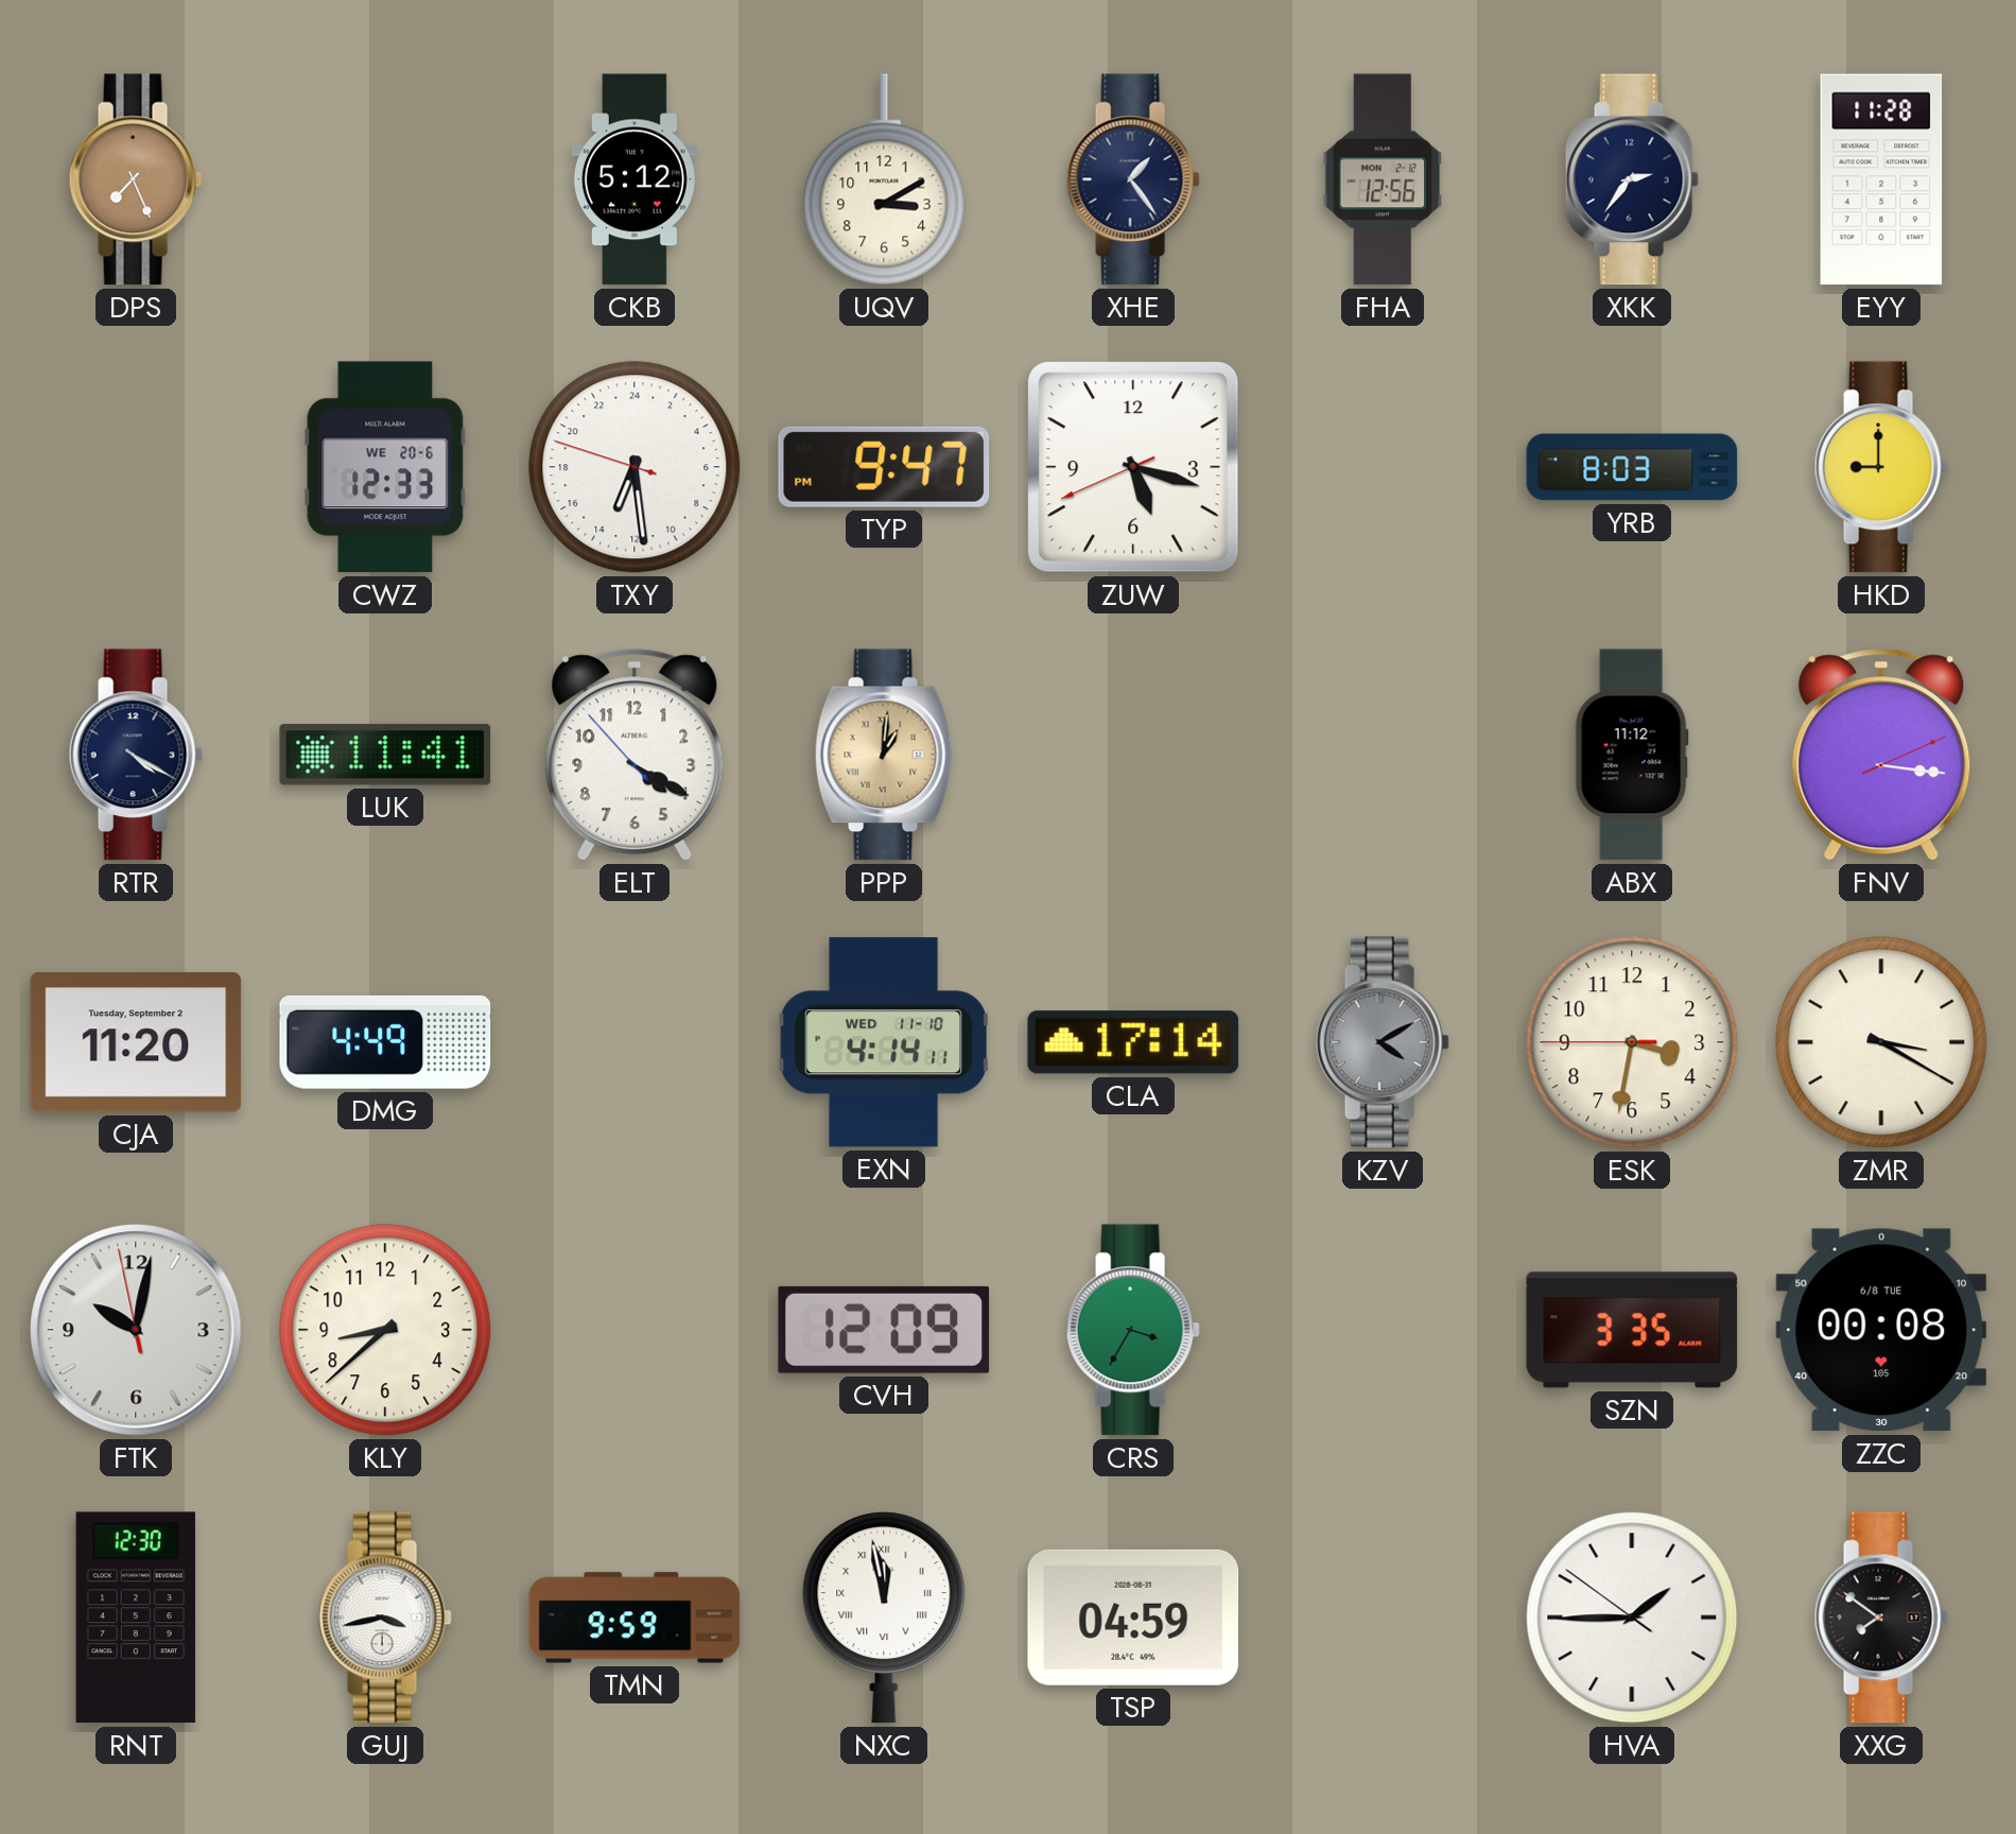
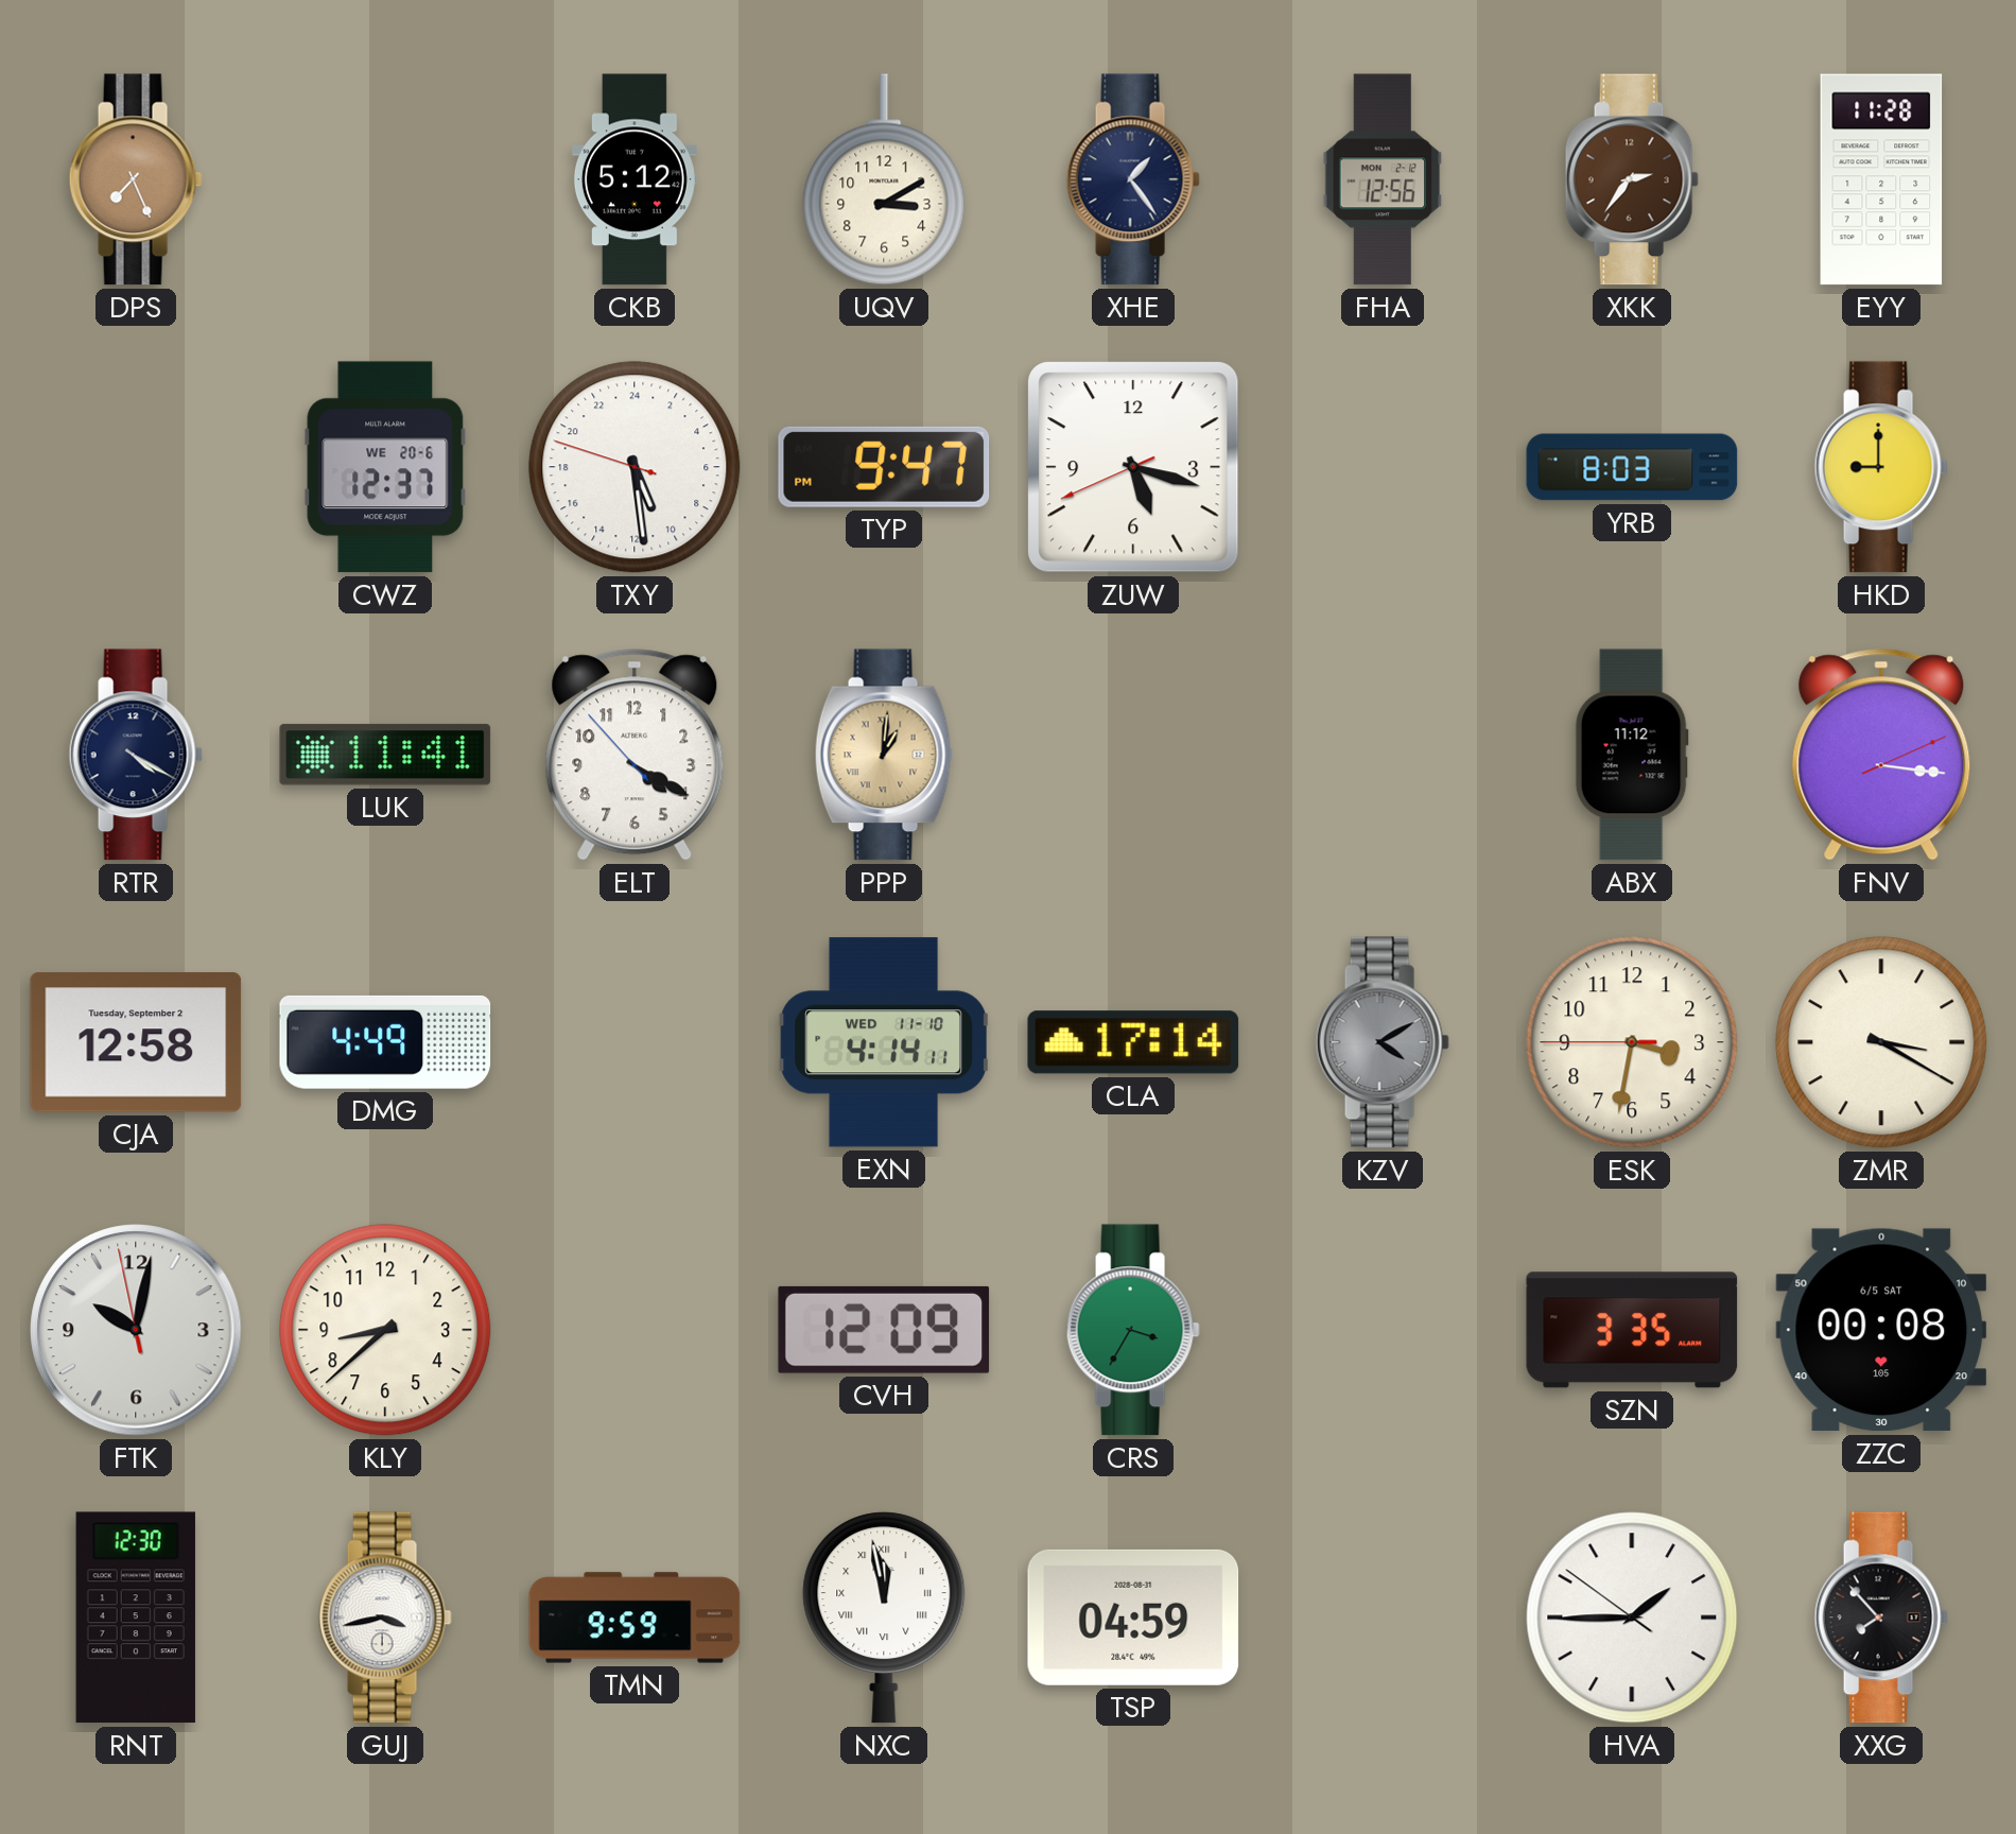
XKK dial: navy -> brown
CWZ: 12:33 -> 12:37
TXY: 13:28 -> 10:28
CJA: 11:20 -> 12:58
ZZC date: 6/8 TUE -> 6/5 SAT
XXG: 7:51 -> 7:53
